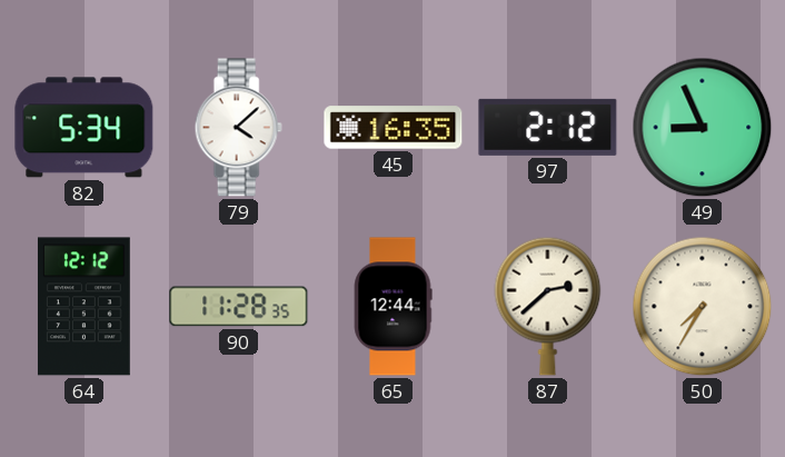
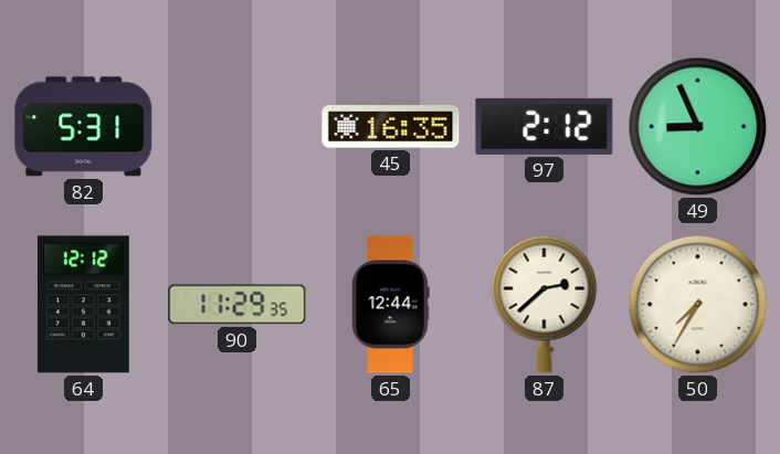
82: 5:34 -> 5:31
79: 4:08 -> none
90: 11:28 -> 11:29
